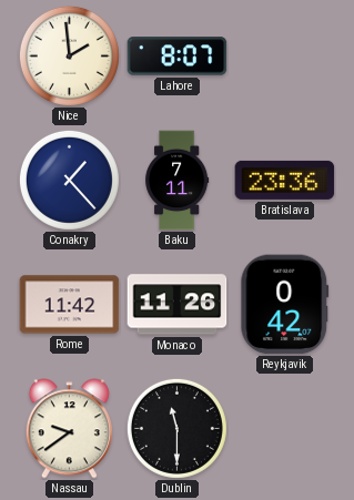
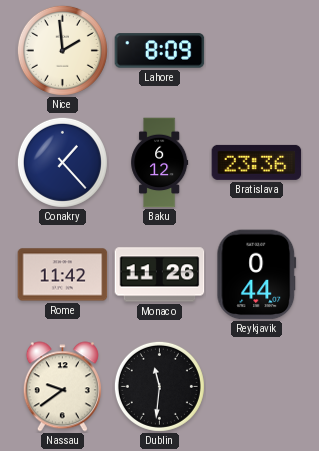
Lahore: 8:07 -> 8:09
Baku: 7:11 -> 6:12
Reykjavik: 0:42 -> 0:44
Dublin: 11:30 -> 11:31
